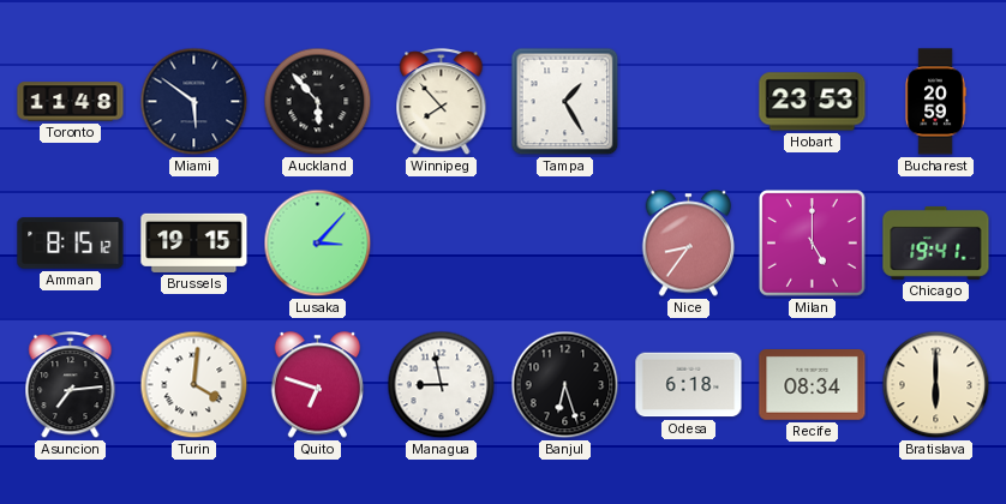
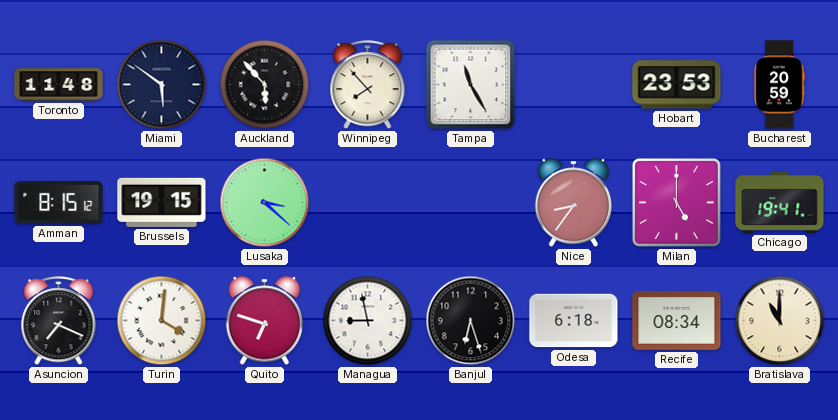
Tampa: 1:25 -> 11:25
Lusaka: 3:07 -> 3:22
Asuncion: 7:14 -> 7:19
Bratislava: 6:00 -> 11:00
